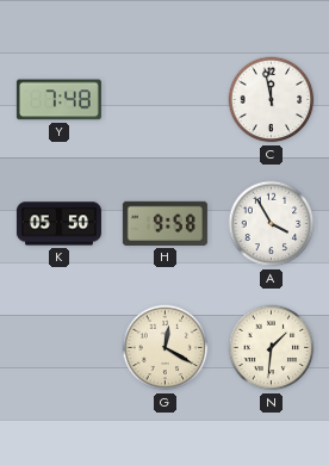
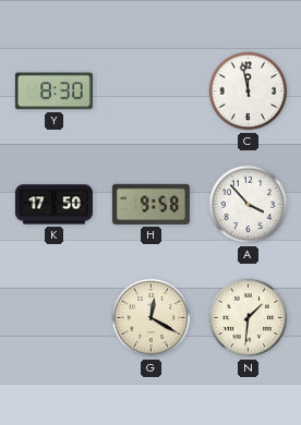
Y: 7:48 -> 8:30
K: 05:50 -> 17:50
A: 3:55 -> 3:53
